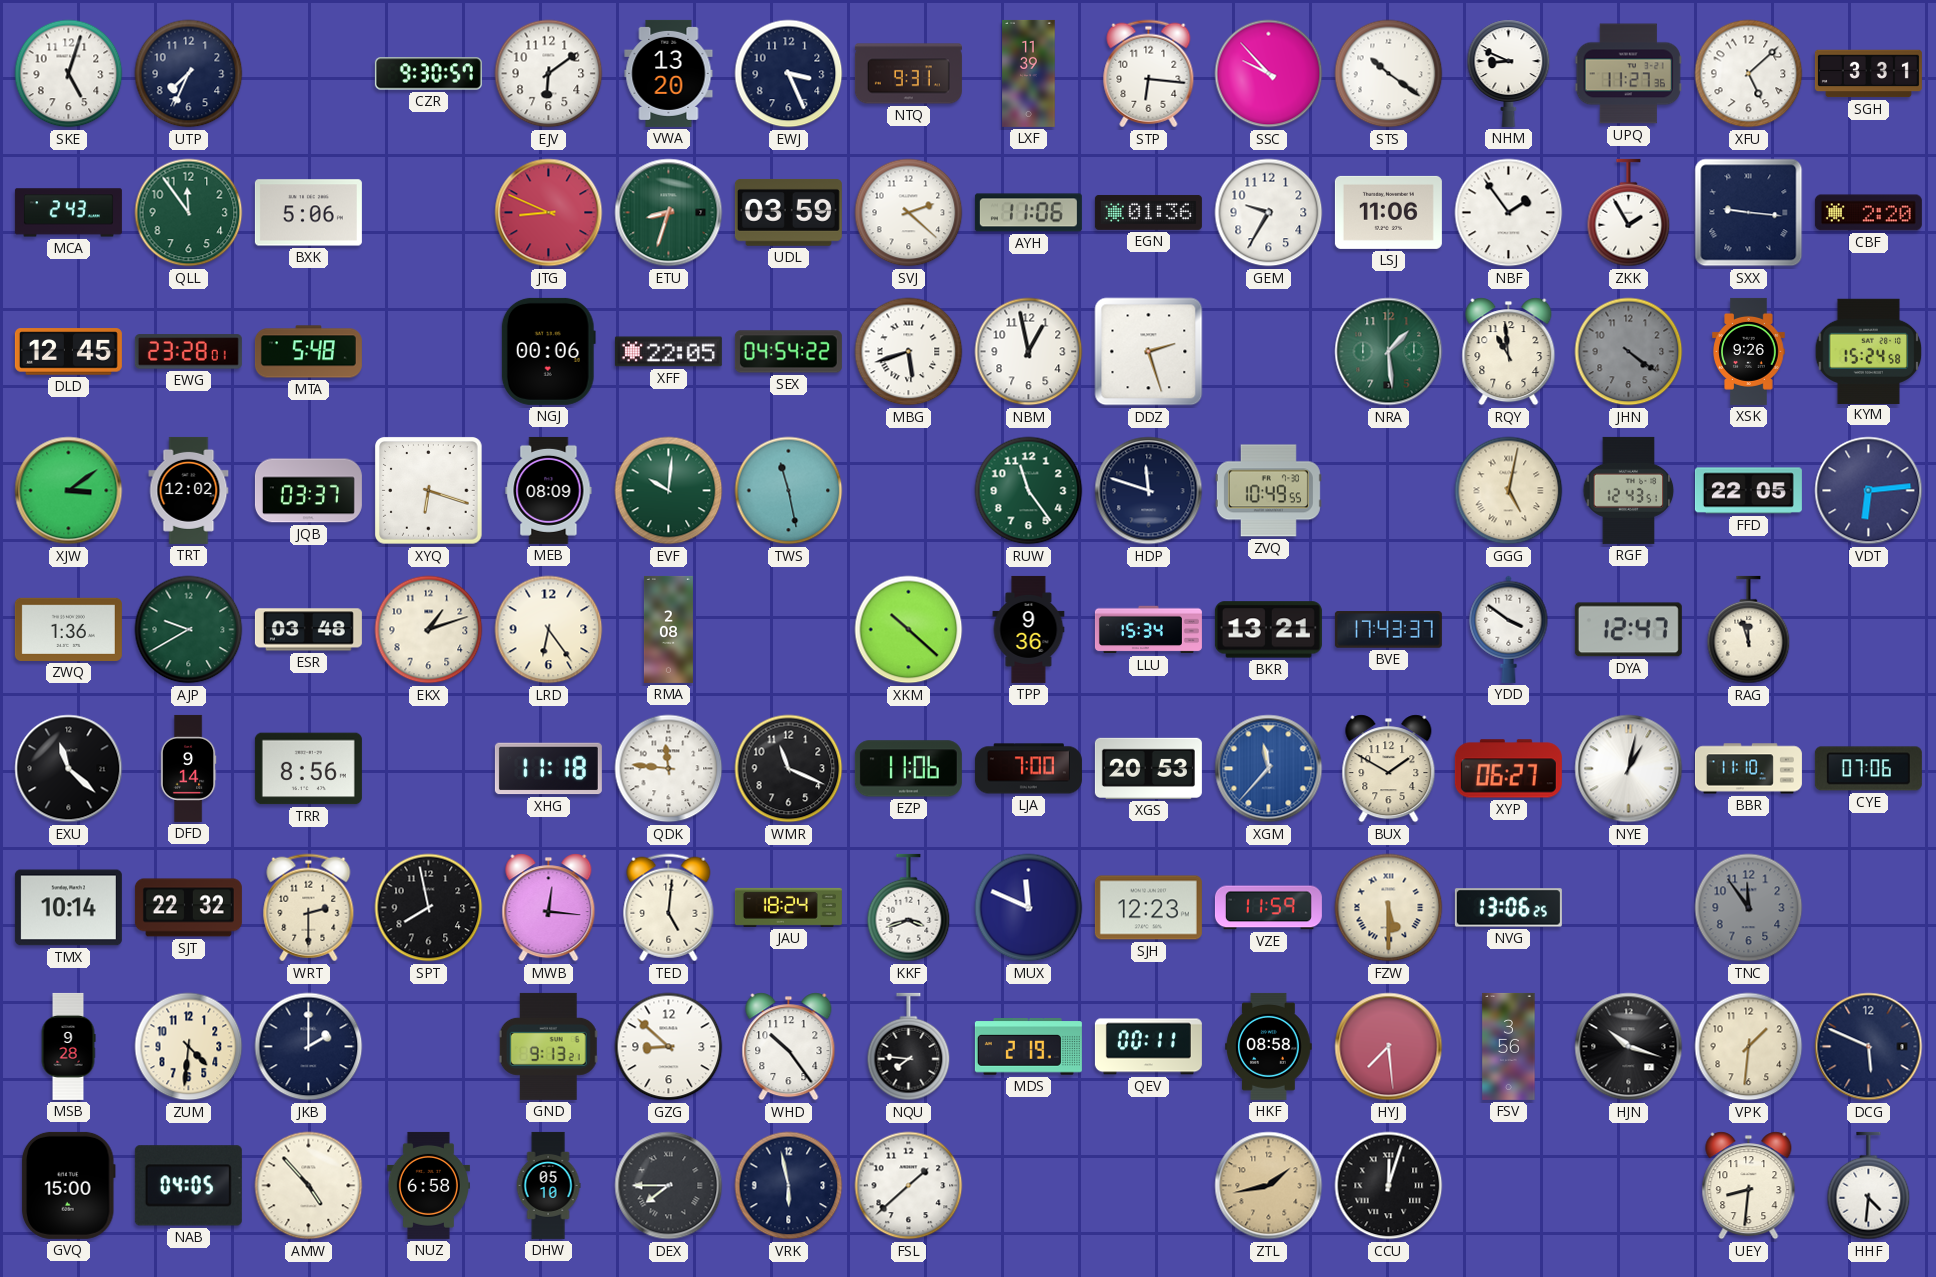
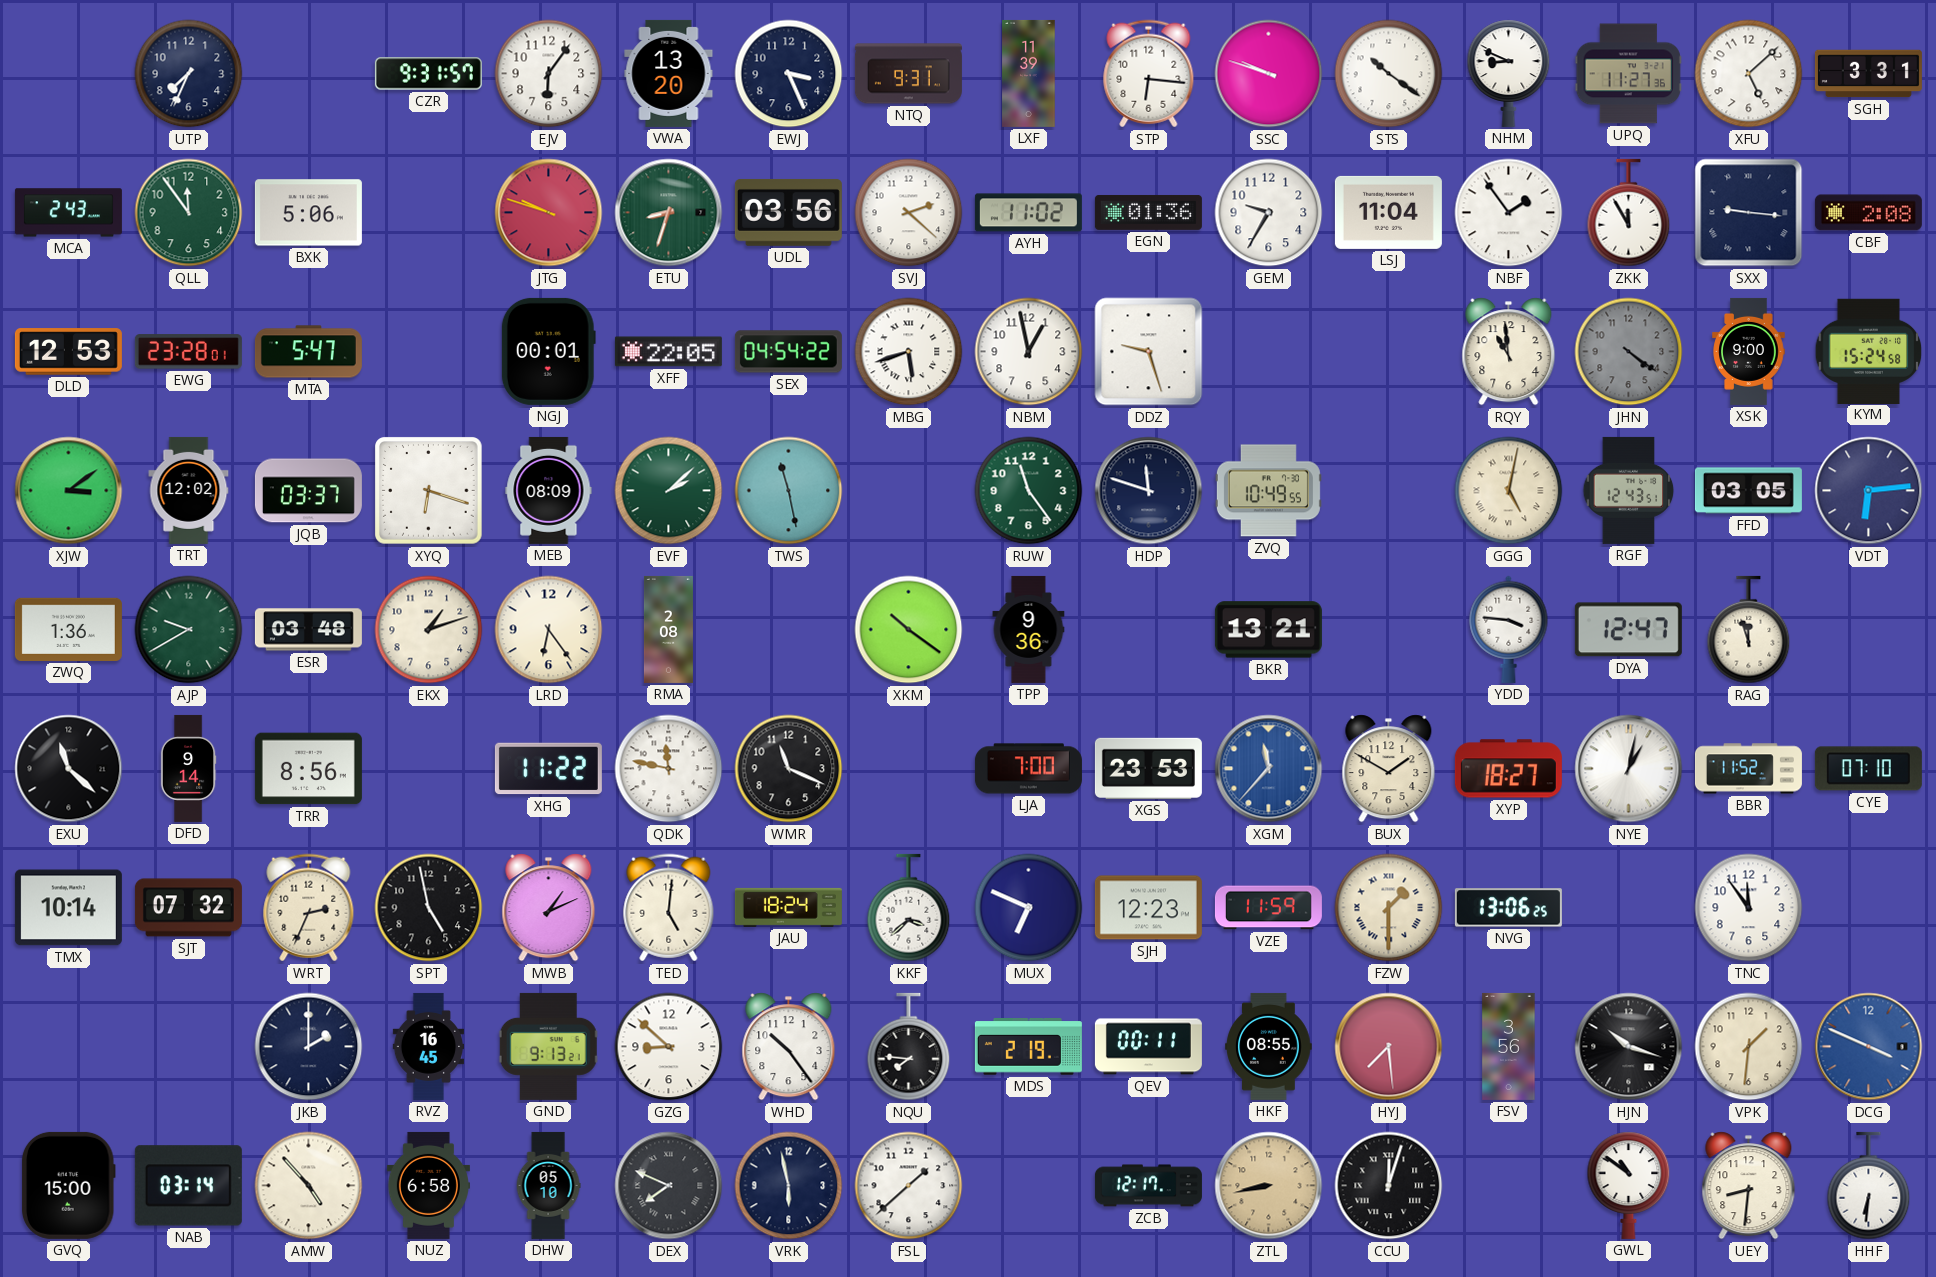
SKE: 5:03 -> none
CZR: 9:30 -> 9:31
EJV: 6:09 -> 6:06
SSC: 9:53 -> 9:48
JTG: 8:49 -> 9:48
UDL: 03:59 -> 03:56
AYH: 11:06 -> 11:02
LSJ: 11:06 -> 11:04
ZKK: 1:55 -> 11:55
CBF: 2:20 -> 2:08
DLD: 12:45 -> 12:53
MTA: 5:48 -> 5:47
NGJ: 00:06 -> 00:01
DDZ: 2:27 -> 9:27
NRA: 1:29 -> none
XSK: 9:26 -> 9:00
EVF: 10:01 -> 2:08
FFD: 22:05 -> 03:05
XKM: 10:22 -> 10:21
LLU: 15:34 -> none
BVE: 17:43 -> none
YDD: 3:51 -> 3:46
XHG: 11:18 -> 11:22
QDK: 11:46 -> 11:47
EZP: 11:06 -> none
XGS: 20:53 -> 23:53
XYP: 06:27 -> 18:27
BBR: 11:10 -> 11:52
CYE: 07:06 -> 07:10
SJT: 22:32 -> 07:32
WRT: 2:30 -> 2:34
SPT: 7:58 -> 4:58
MWB: 12:16 -> 1:11
KKF: 3:42 -> 3:38
MUX: 11:49 -> 6:49
FZW: 5:30 -> 1:30
TNC dial: grey -> white
MSB: 9:28 -> none
ZUM: 4:31 -> none
RVZ: none -> 16:45
HKF: 08:58 -> 08:55
DCG: 5:49 -> 3:49
DCG dial: navy -> blue
NAB: 04:05 -> 03:14
DEX: 7:45 -> 7:49
ZCB: none -> 12:17
ZTL: 1:43 -> 8:43
GWL: none -> 10:51
HHF: 4:31 -> 6:31
